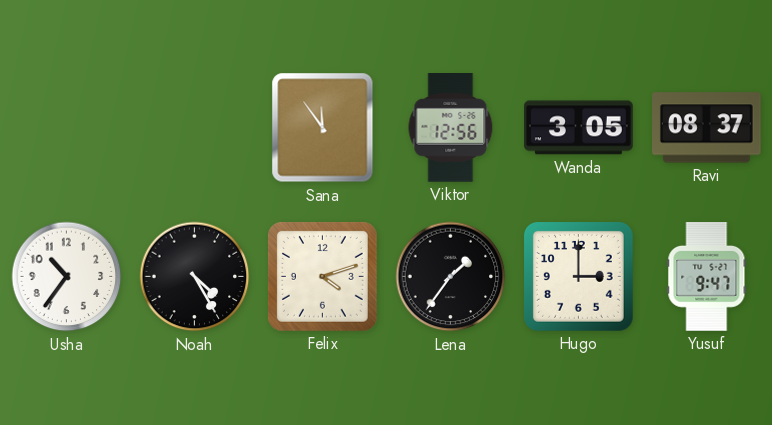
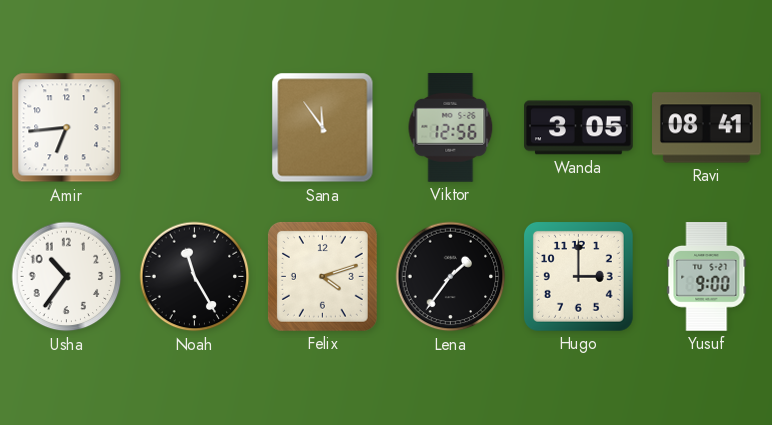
Amir: none -> 6:44
Ravi: 08:37 -> 08:41
Noah: 4:25 -> 11:25
Yusuf: 9:47 -> 9:00
